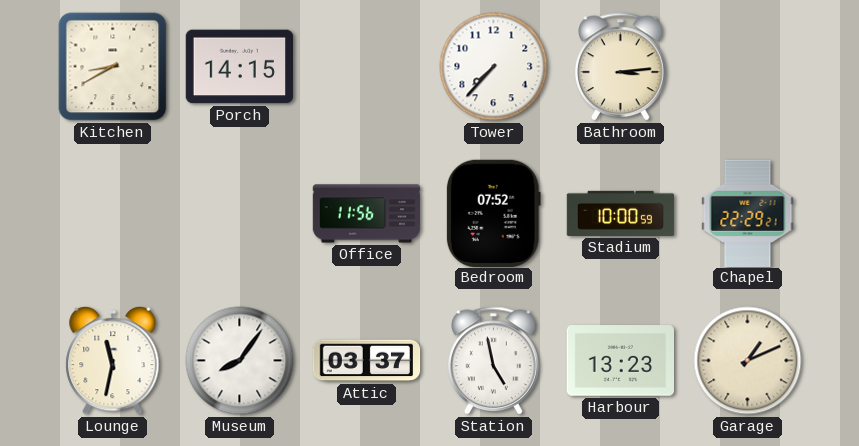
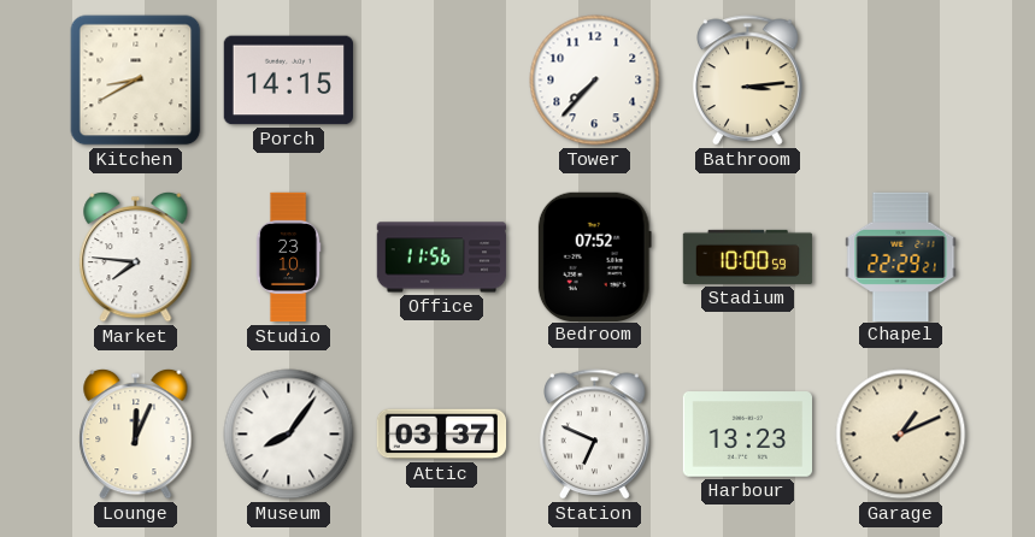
Market: none -> 7:46
Studio: none -> 23:10
Lounge: 11:32 -> 12:04
Station: 4:58 -> 6:49
